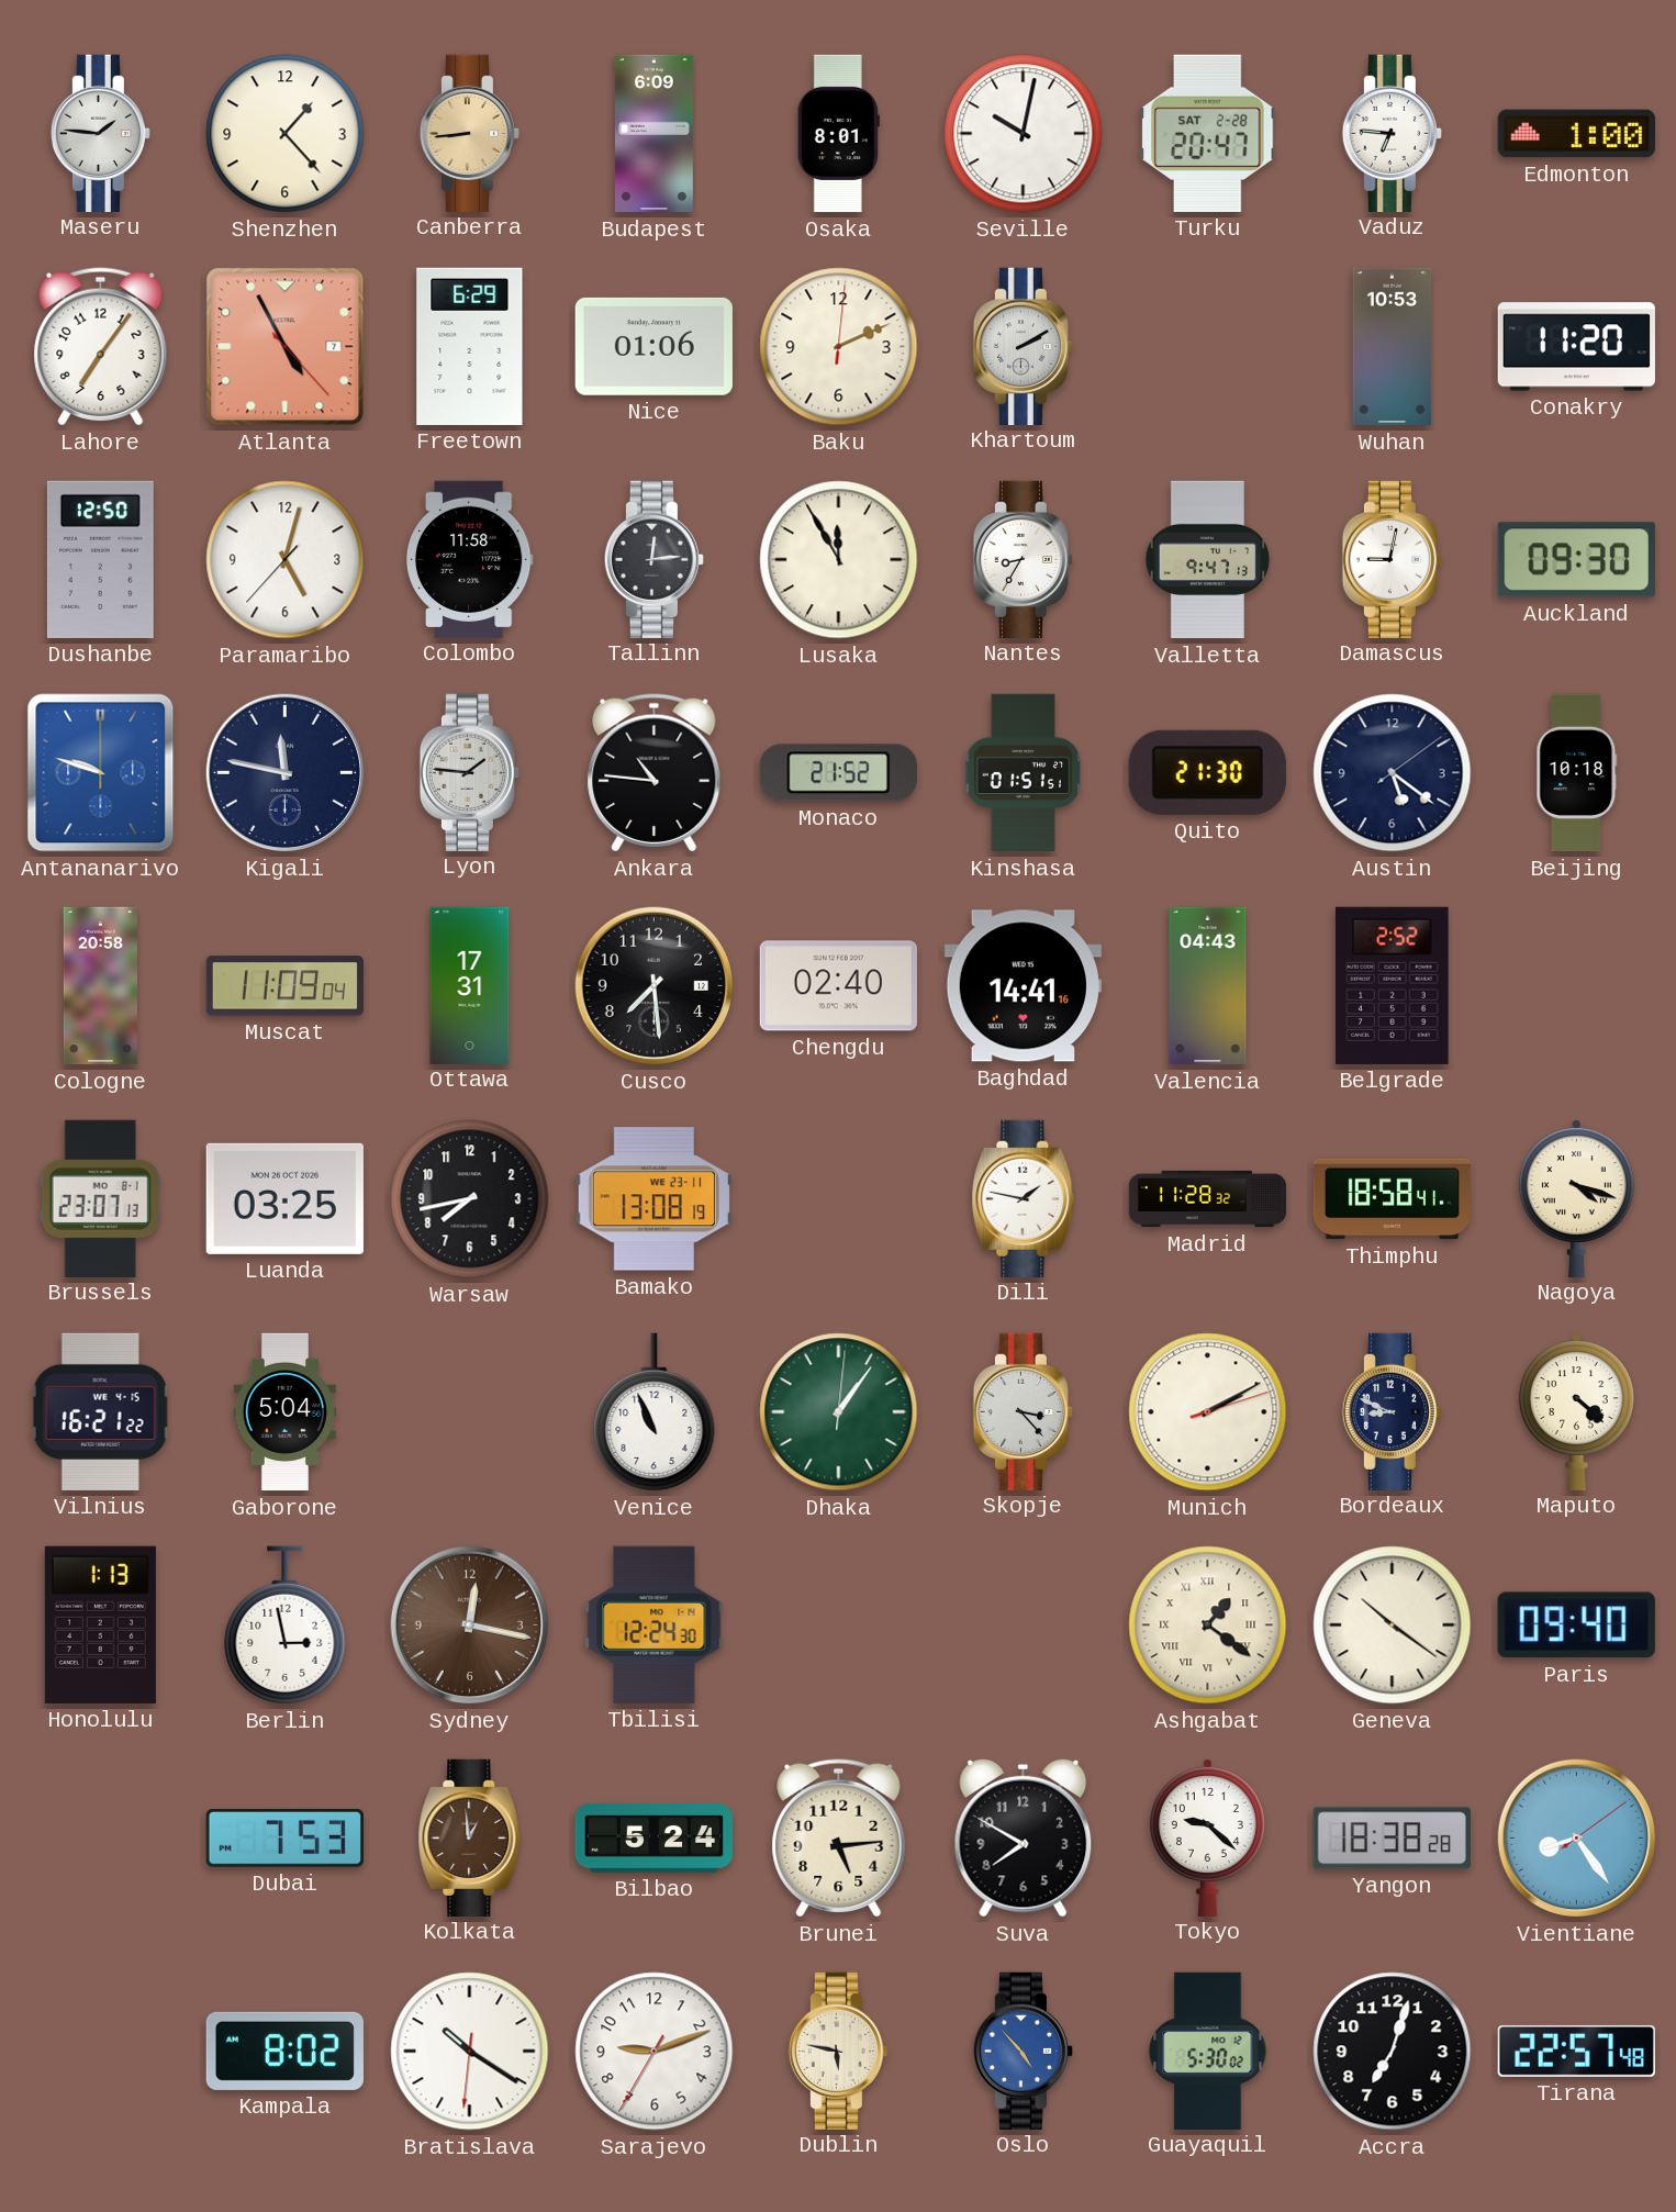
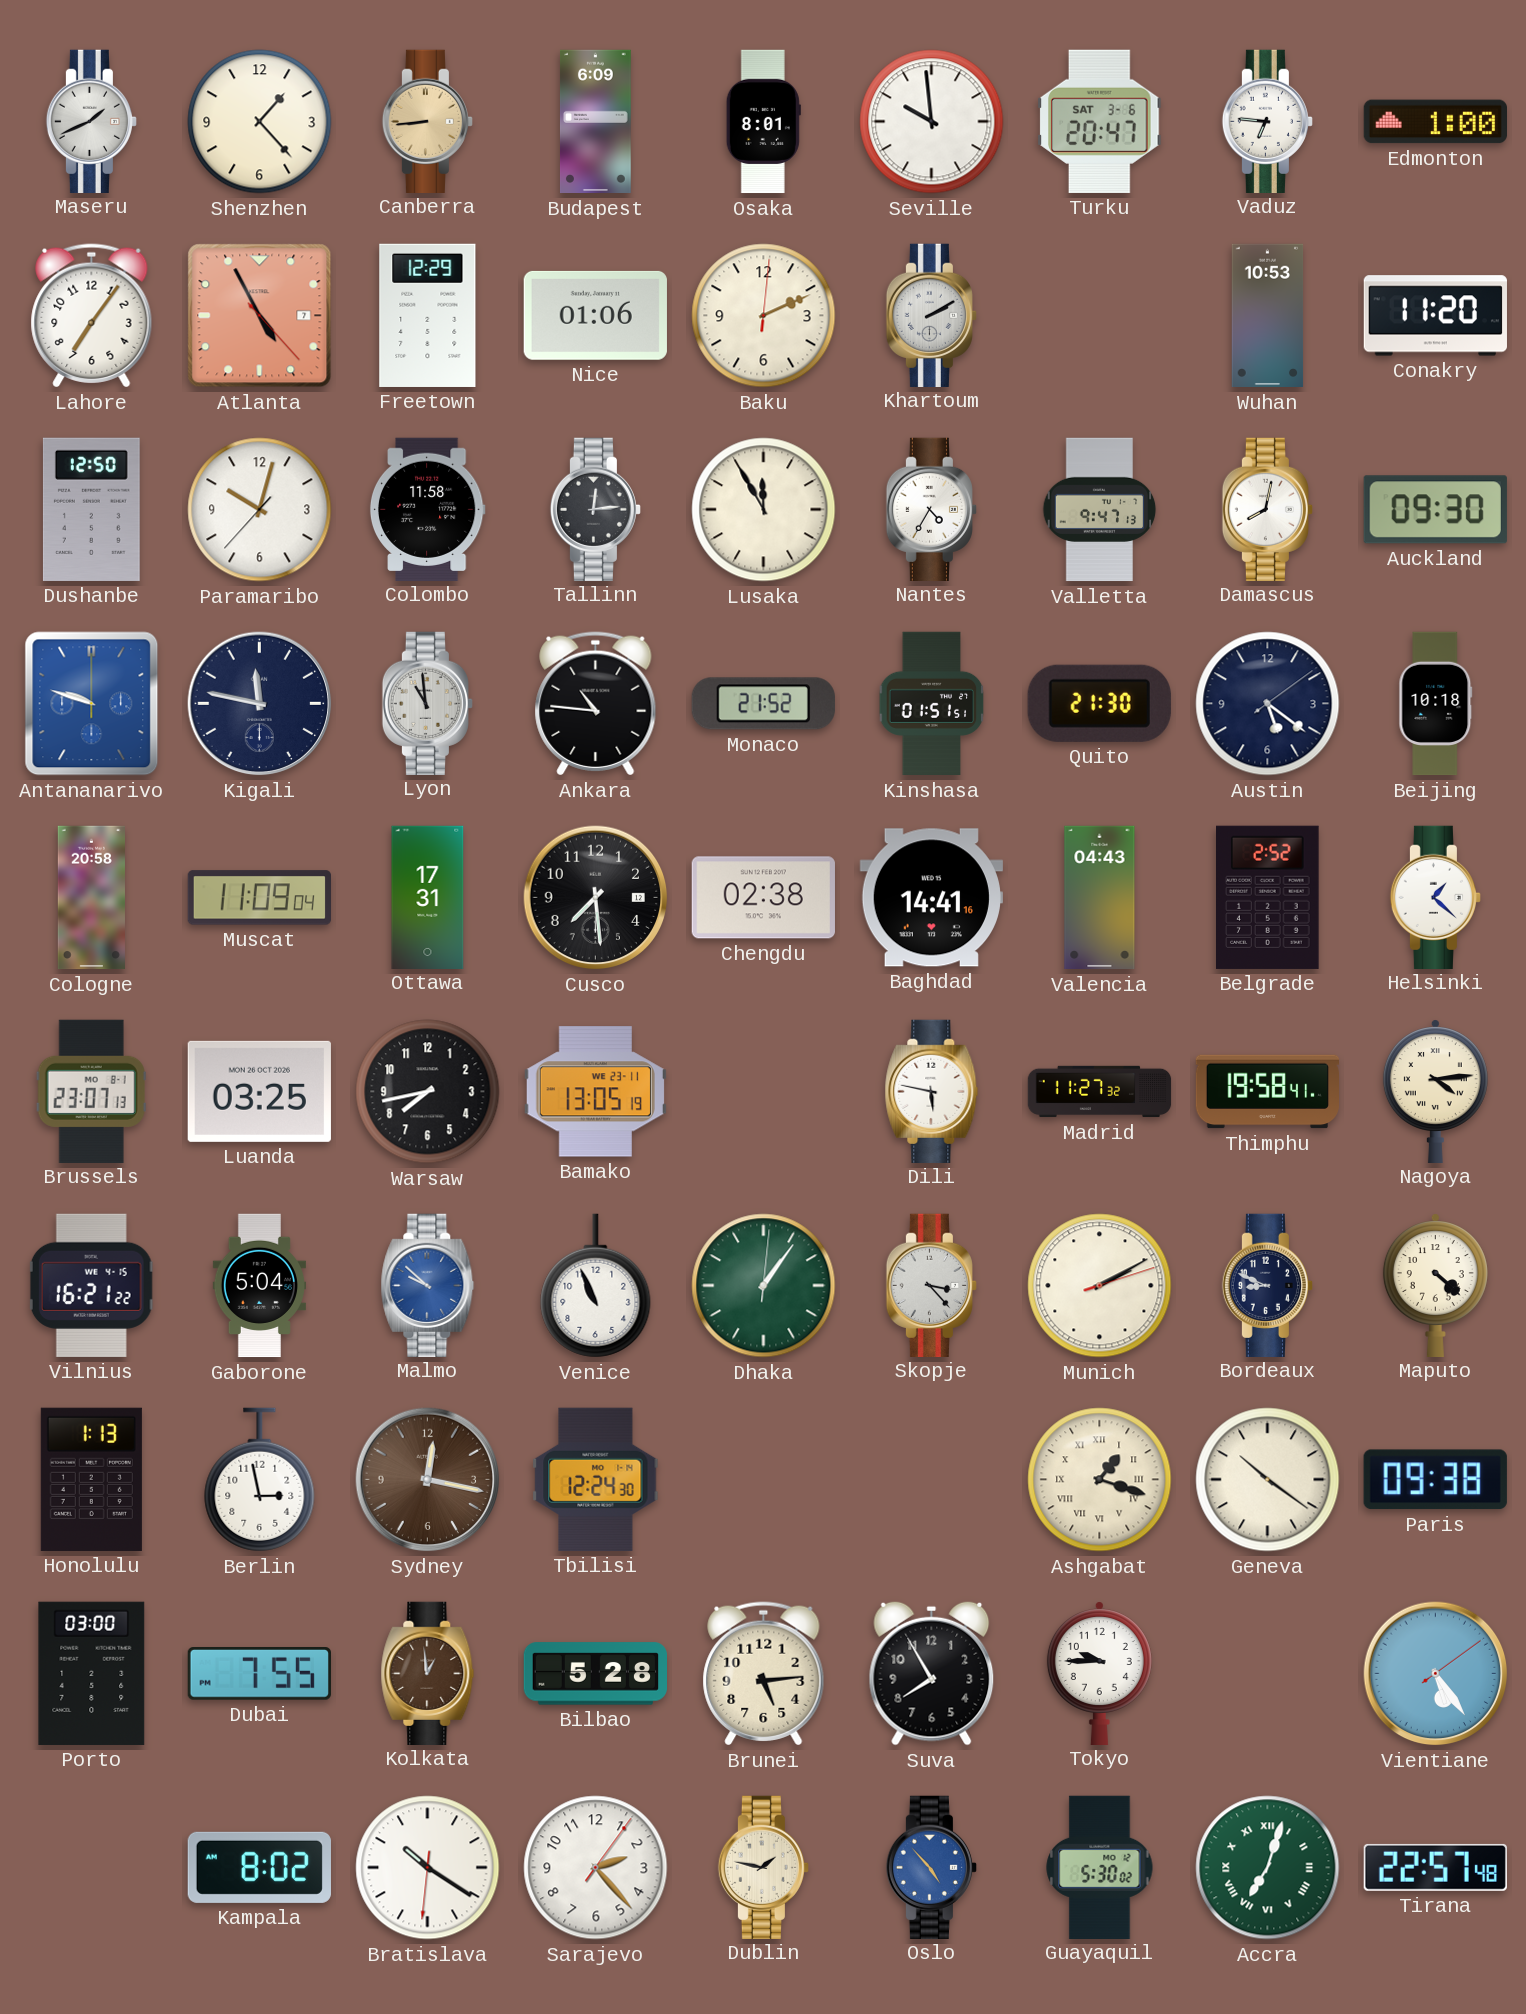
Maseru: 1:46 -> 1:41
Seville: 10:02 -> 9:59
Turku date: SAT 2-28 -> SAT 3-6
Freetown: 6:29 -> 12:29
Paramaribo: 5:02 -> 10:02
Nantes: 8:35 -> 4:35
Damascus: 9:02 -> 8:02
Lyon: 1:46 -> 10:59
Chengdu: 02:40 -> 02:38
Helsinki: none -> 1:22
Bamako: 13:08 -> 13:05
Dili: 1:47 -> 5:47
Madrid: 11:28 -> 11:27
Thimphu: 18:58 -> 19:58
Nagoya: 4:18 -> 4:14
Malmo: none -> 9:52
Ashgabat: 1:21 -> 1:18
Paris: 09:40 -> 09:38
Porto: none -> 03:00
Dubai: 7:53 -> 7:55
Bilbao: 5:24 -> 5:28
Suva: 7:50 -> 7:55
Tokyo: 9:22 -> 9:45
Yangon: 18:38 -> none
Vientiane: 8:24 -> 5:24
Sarajevo: 9:11 -> 2:23
Dublin: 5:47 -> 1:47
Accra dial: black -> green
Accra numerals: Arabic -> Roman
